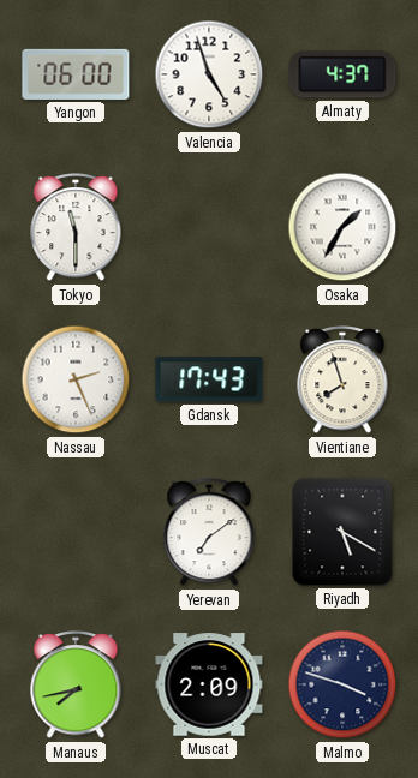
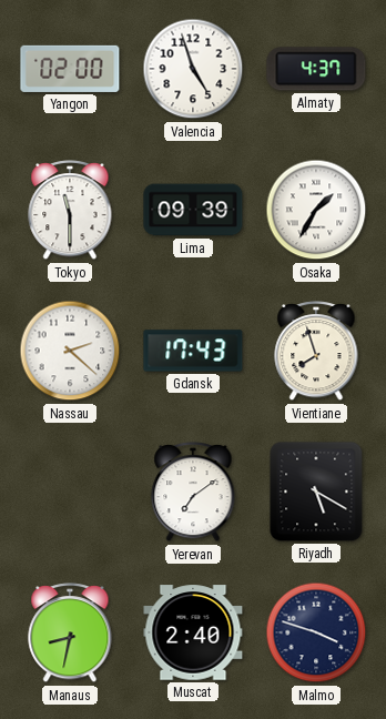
Yangon: 06:00 -> 02:00
Lima: none -> 09:39
Nassau: 2:26 -> 2:22
Manaus: 7:43 -> 8:32
Muscat: 2:09 -> 2:40
